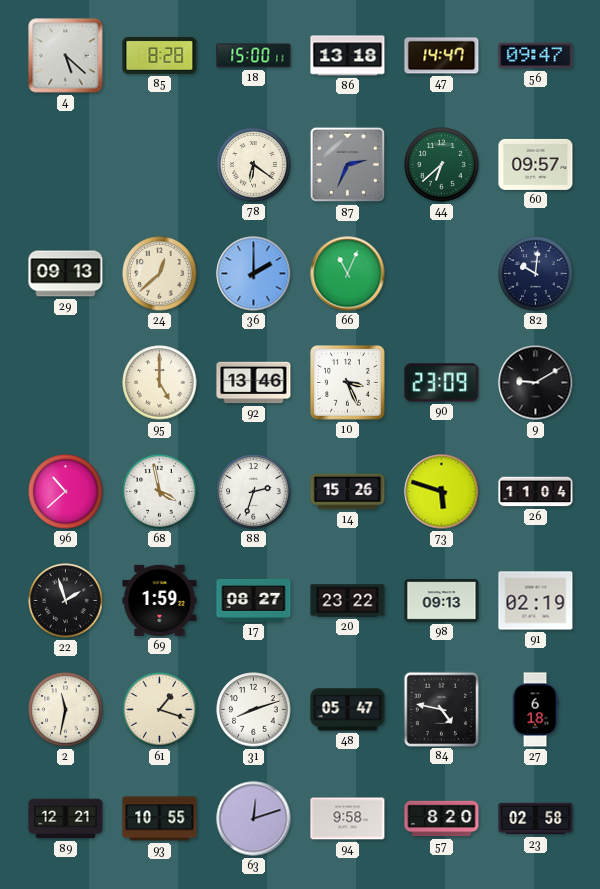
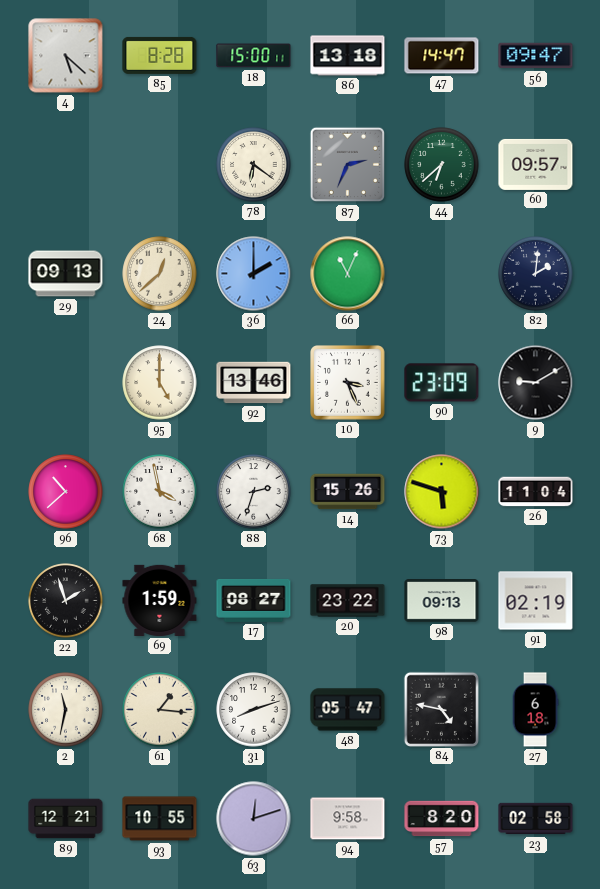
82: 10:01 -> 2:01
61: 1:18 -> 1:16
